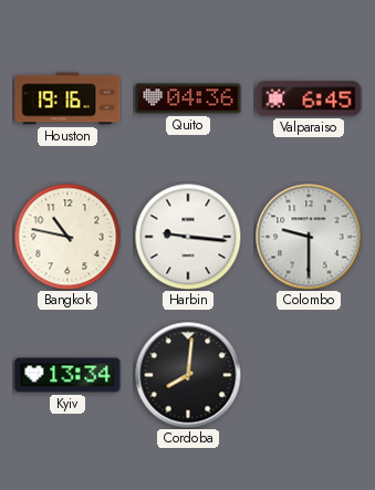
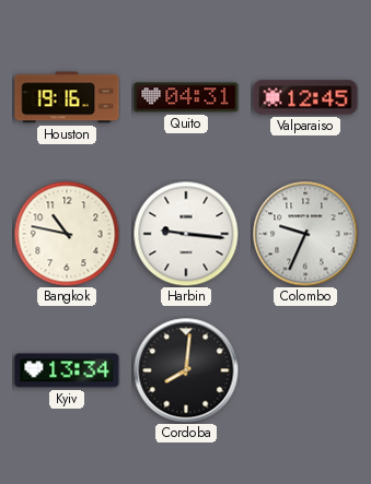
Quito: 04:36 -> 04:31
Valparaiso: 6:45 -> 12:45
Colombo: 9:30 -> 9:34
